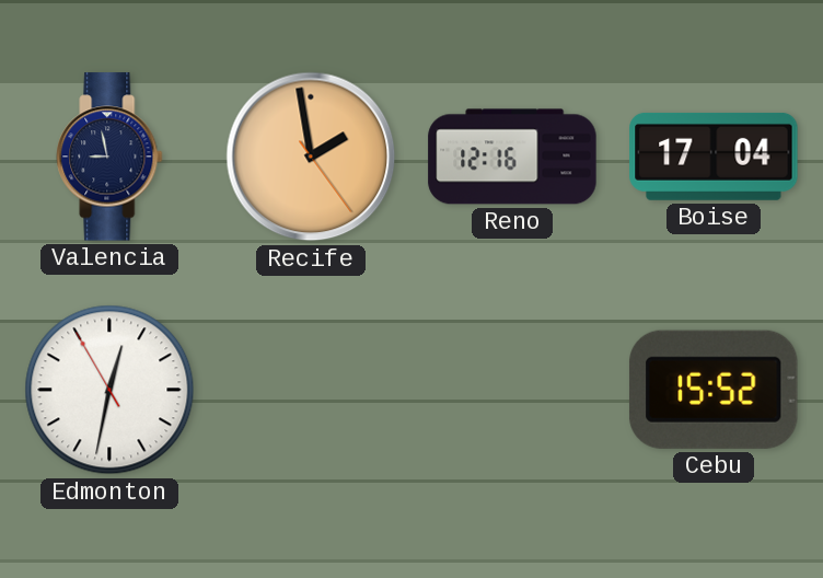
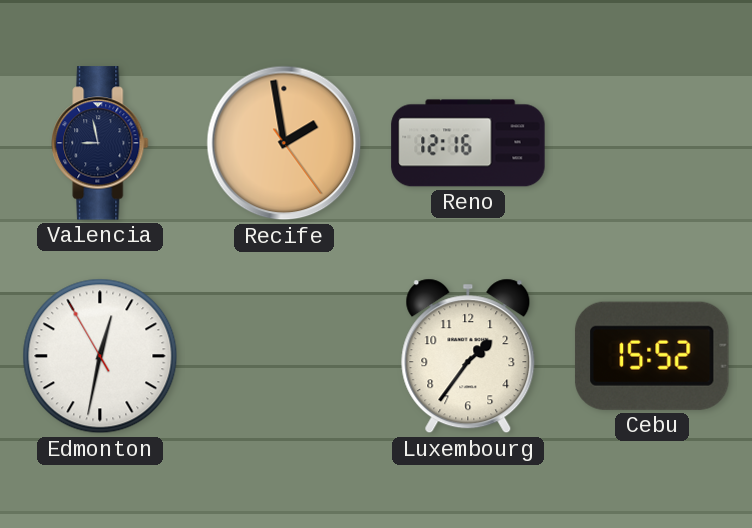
Boise: 17:04 -> none
Luxembourg: none -> 1:36
